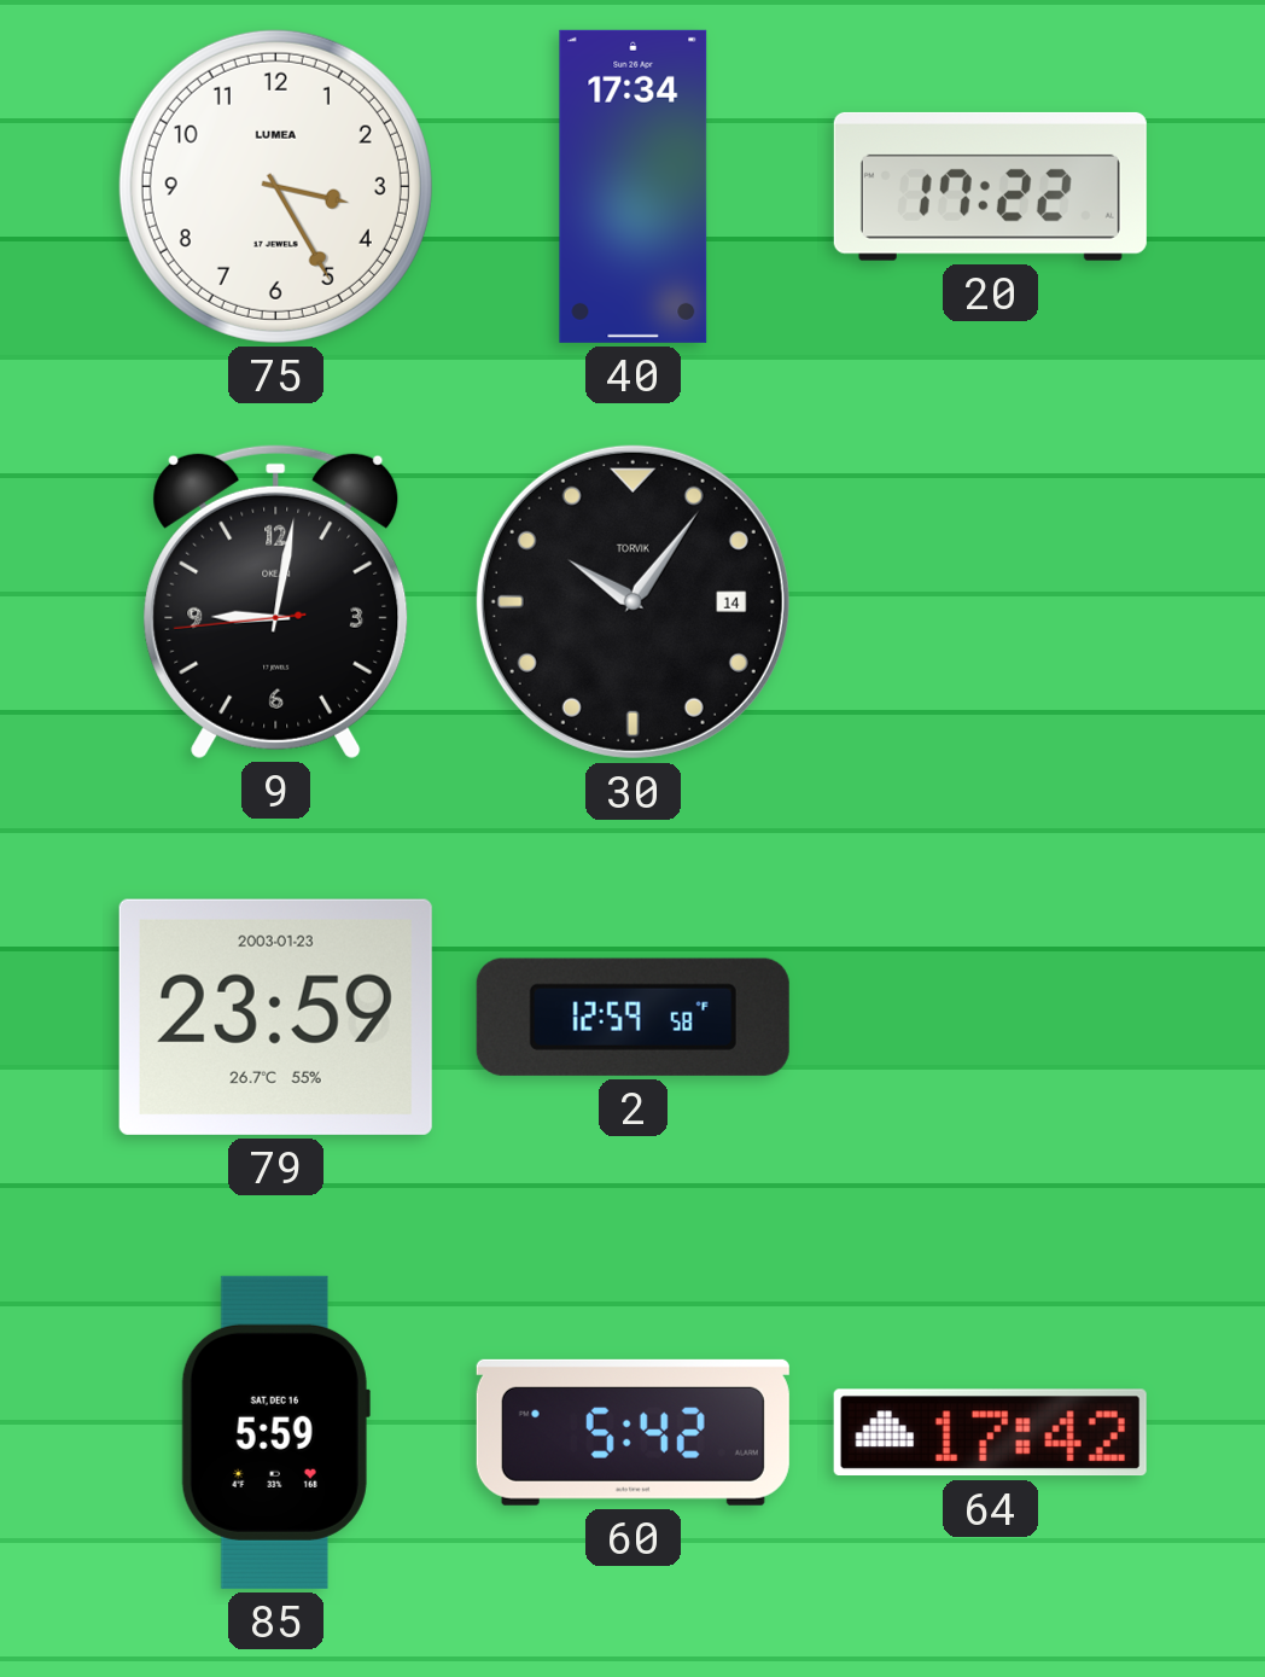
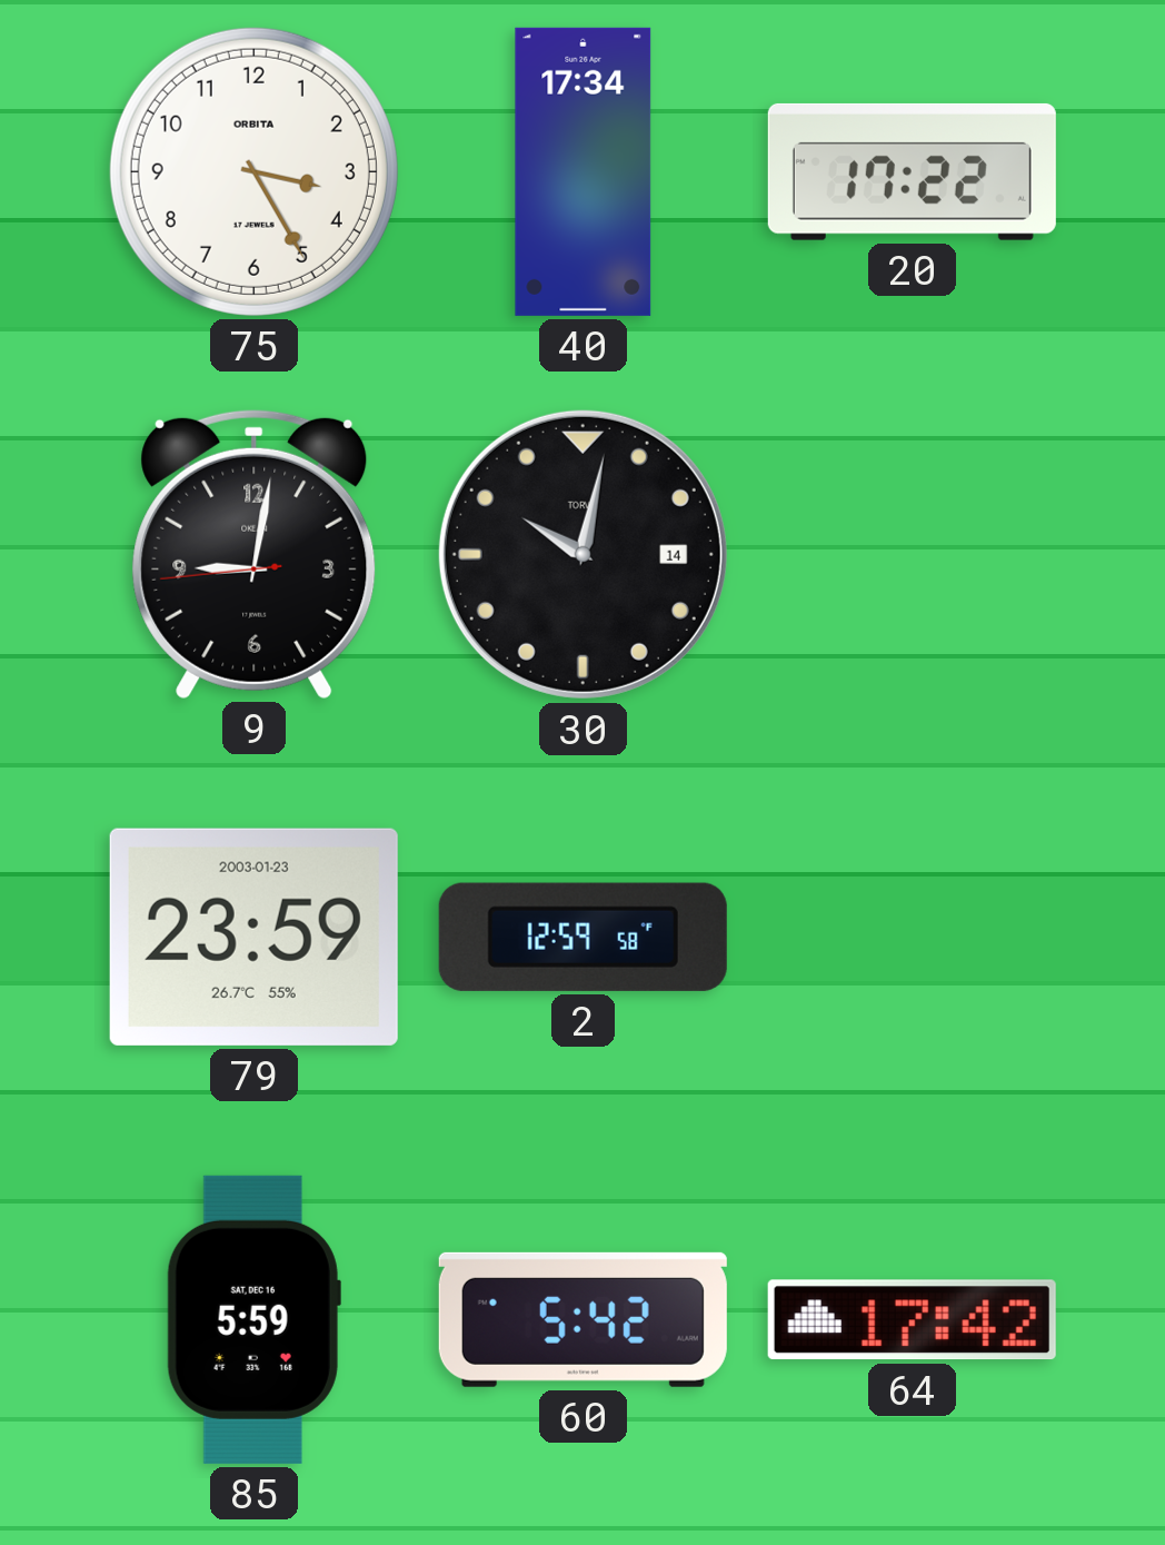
75 brand: LUMEA -> ORBITA
30: 10:06 -> 10:02
